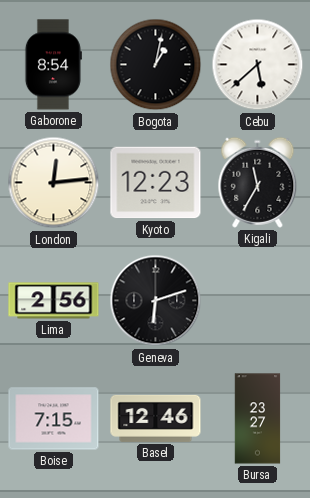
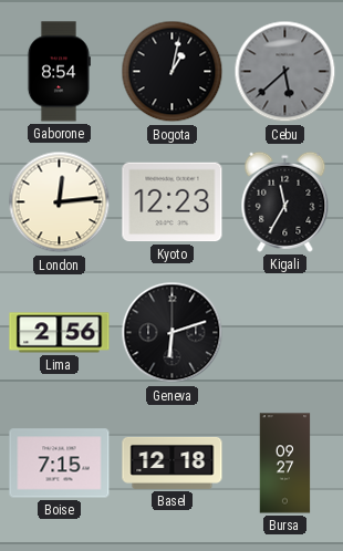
Cebu dial: white -> grey
Basel: 12:46 -> 12:18
Bursa: 23:27 -> 09:27
